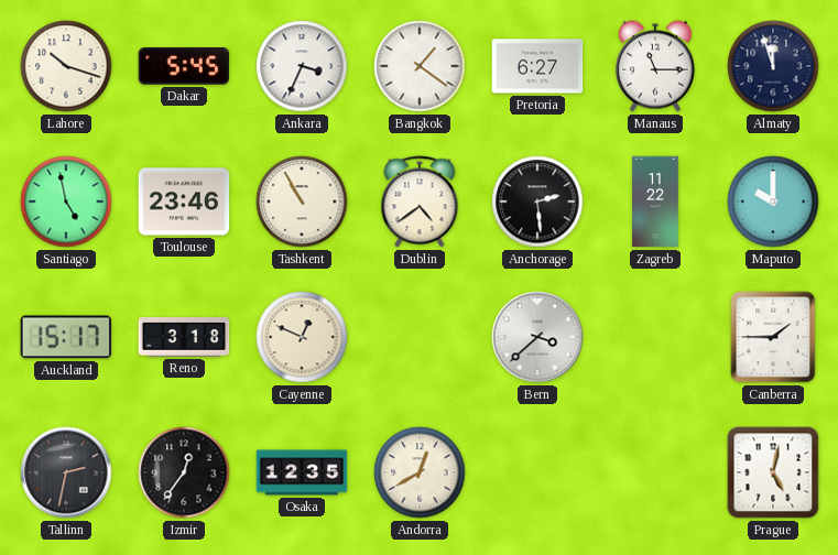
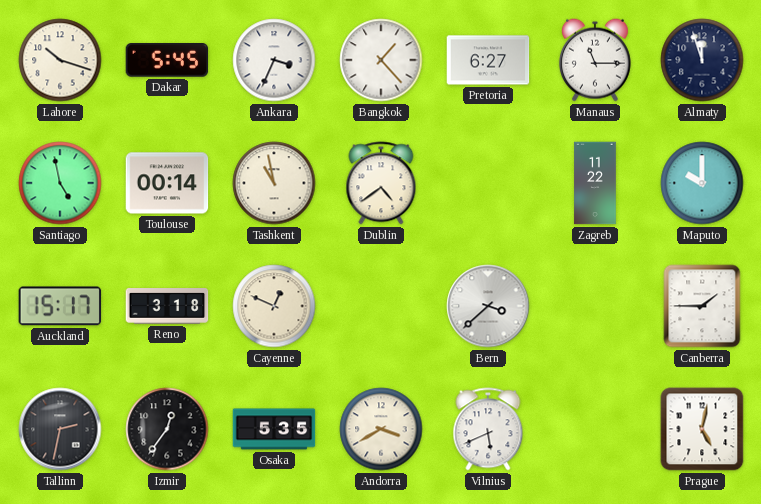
Bangkok: 1:21 -> 1:23
Toulouse: 23:46 -> 00:14
Tashkent: 10:55 -> 10:58
Anchorage: 2:29 -> none
Osaka: 12:35 -> 5:35
Andorra: 12:40 -> 3:40
Vilnius: none -> 5:41
